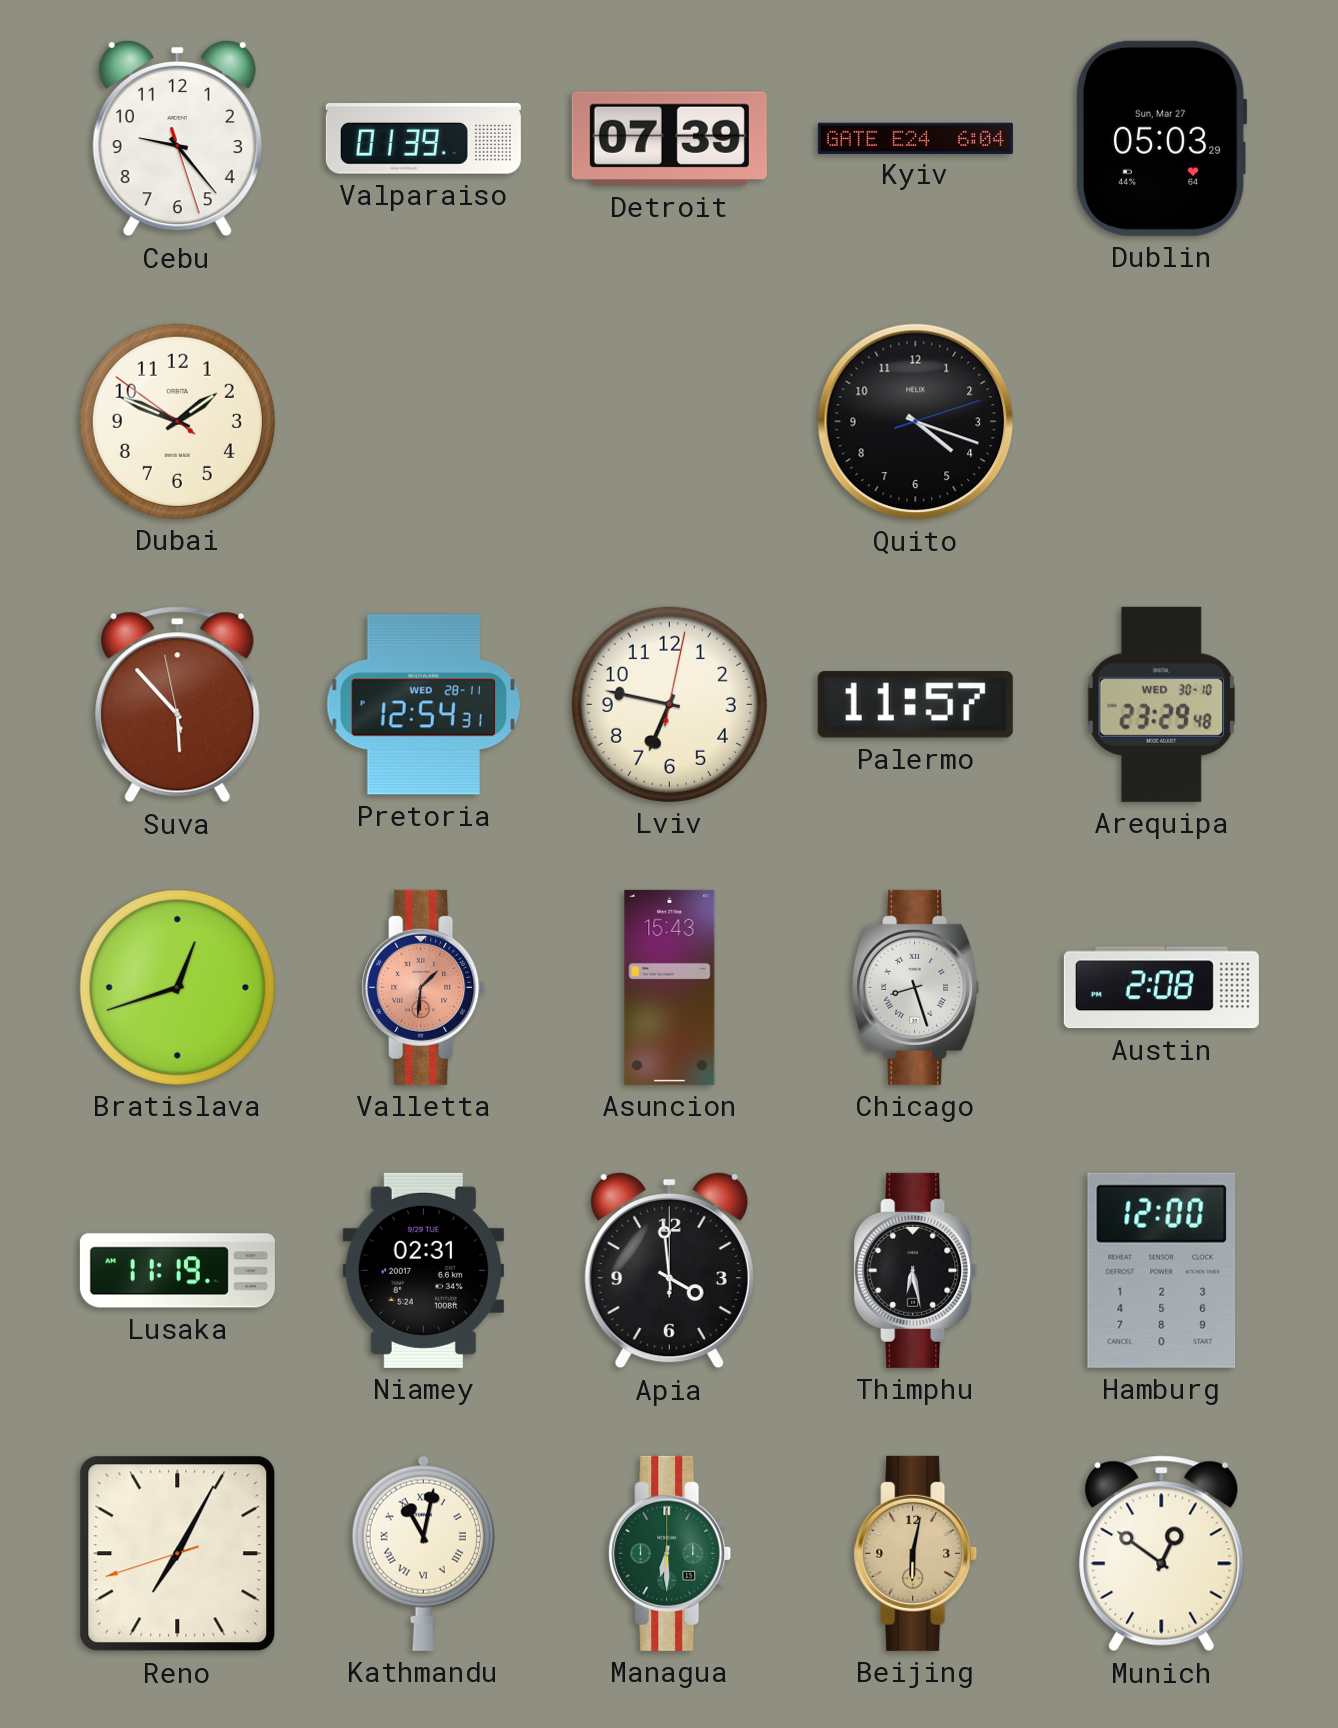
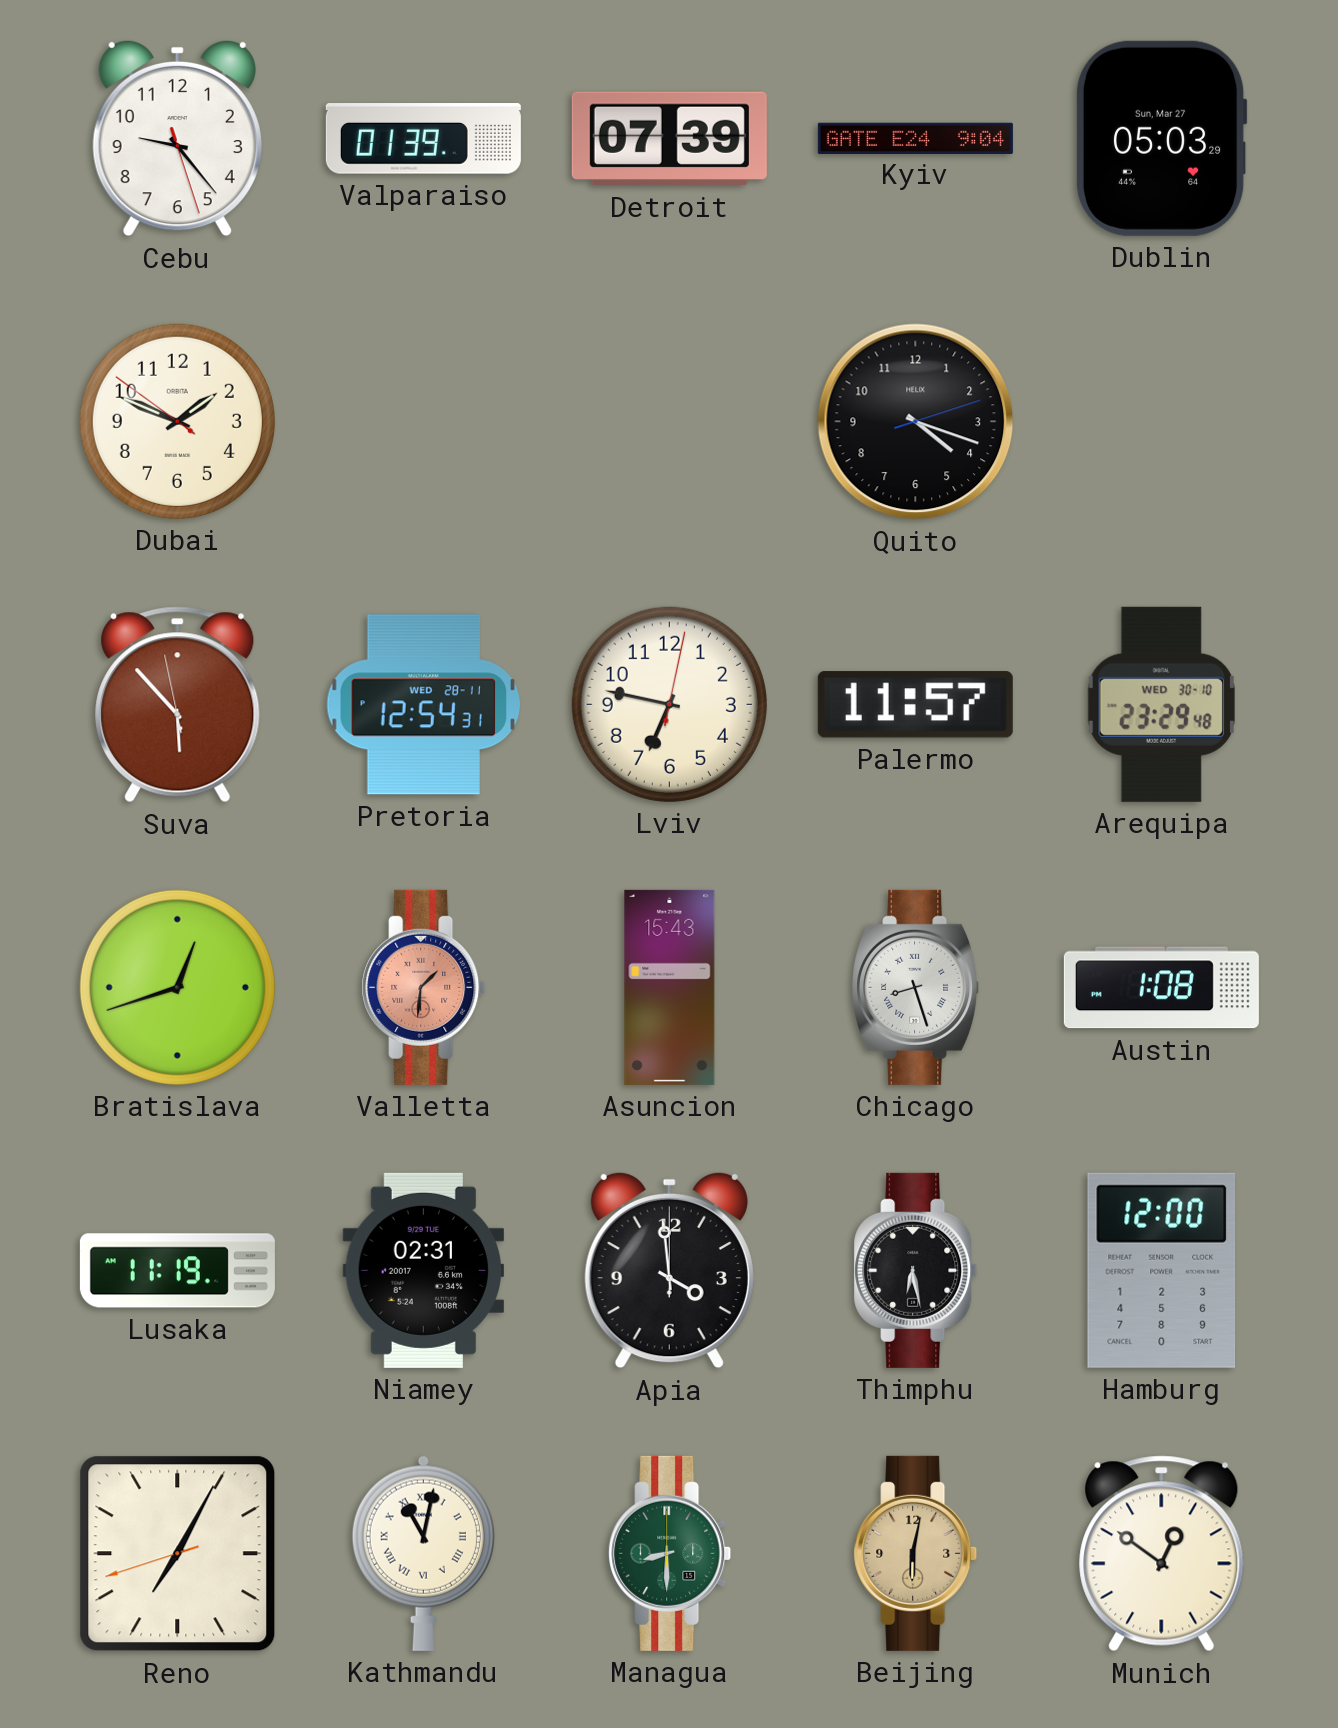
Kyiv: 6:04 -> 9:04
Austin: 2:08 -> 1:08
Managua: 6:30 -> 8:30
